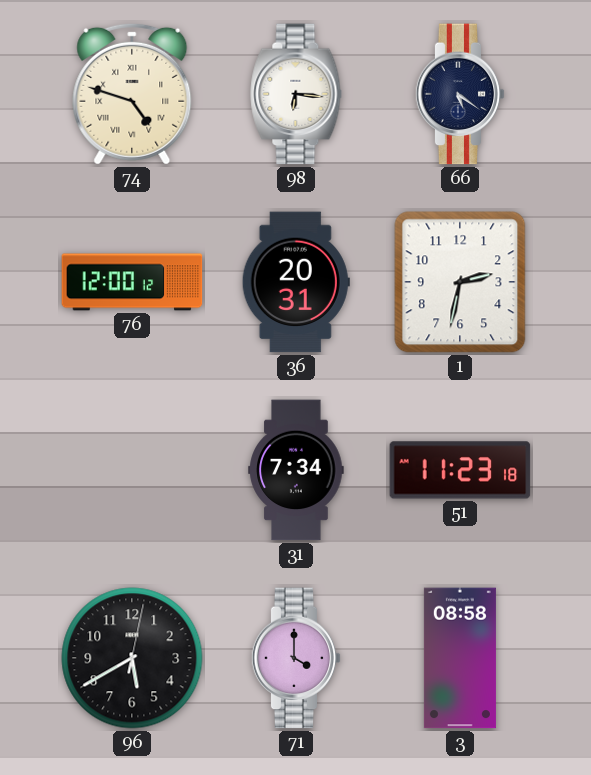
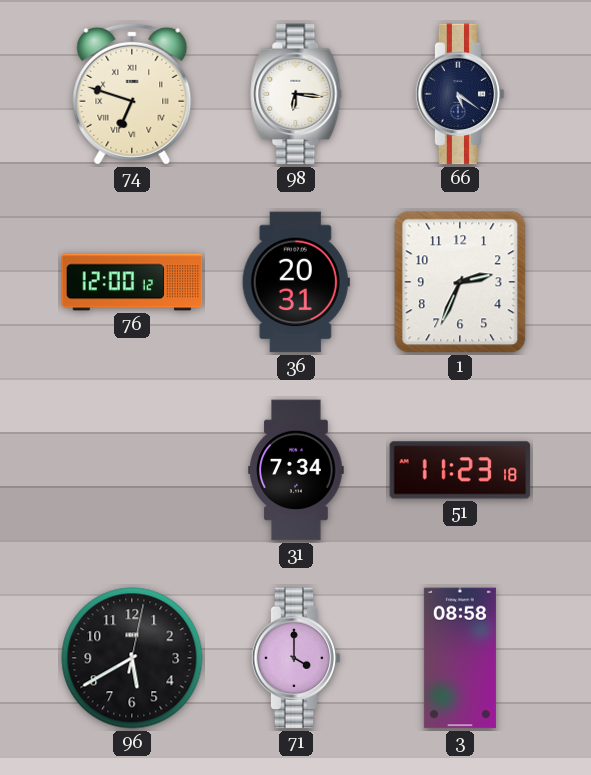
74: 4:48 -> 6:48
1: 2:32 -> 2:34
